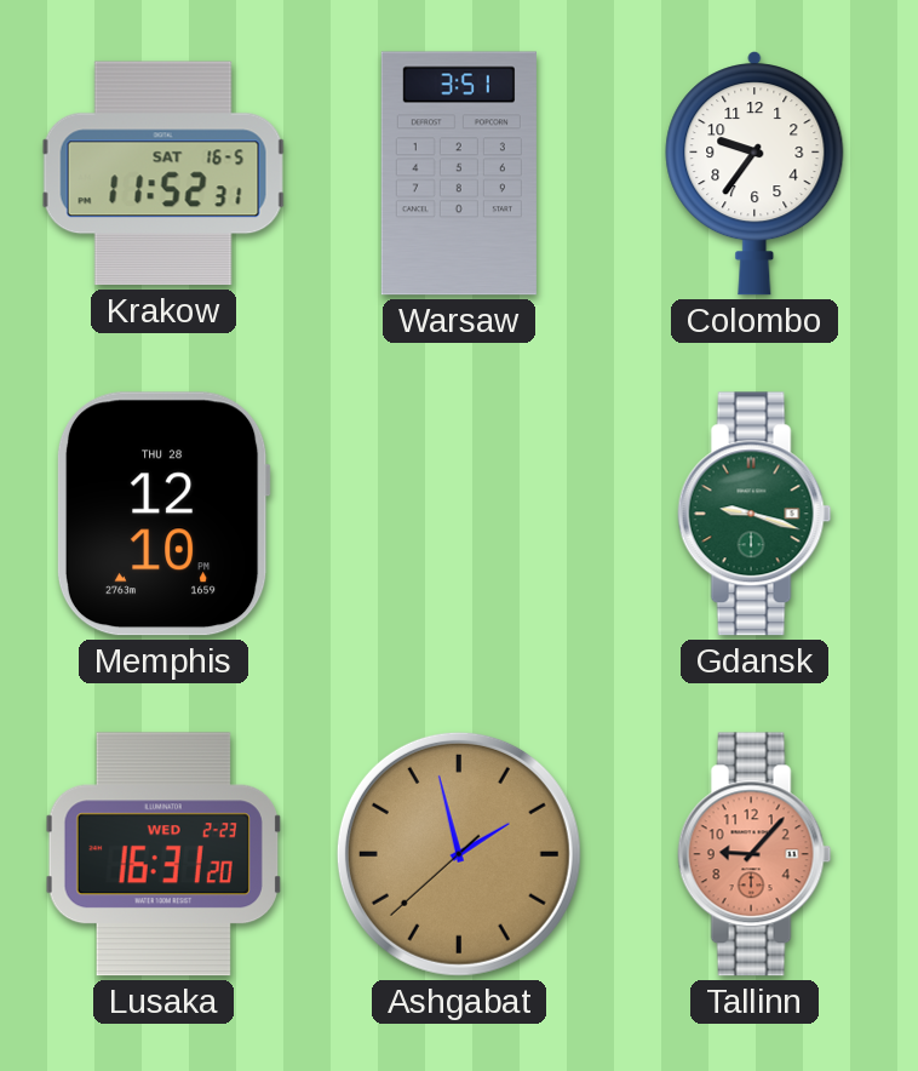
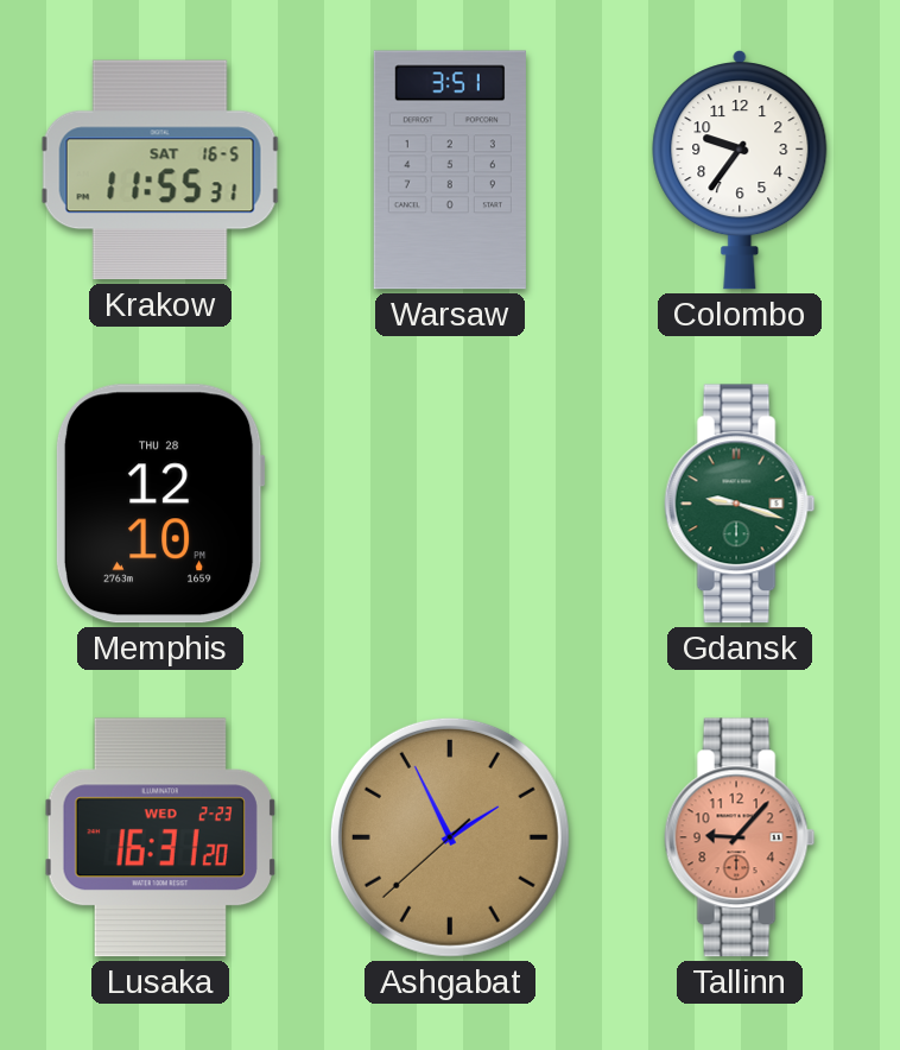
Krakow: 11:52 -> 11:55
Ashgabat: 1:57 -> 1:55
